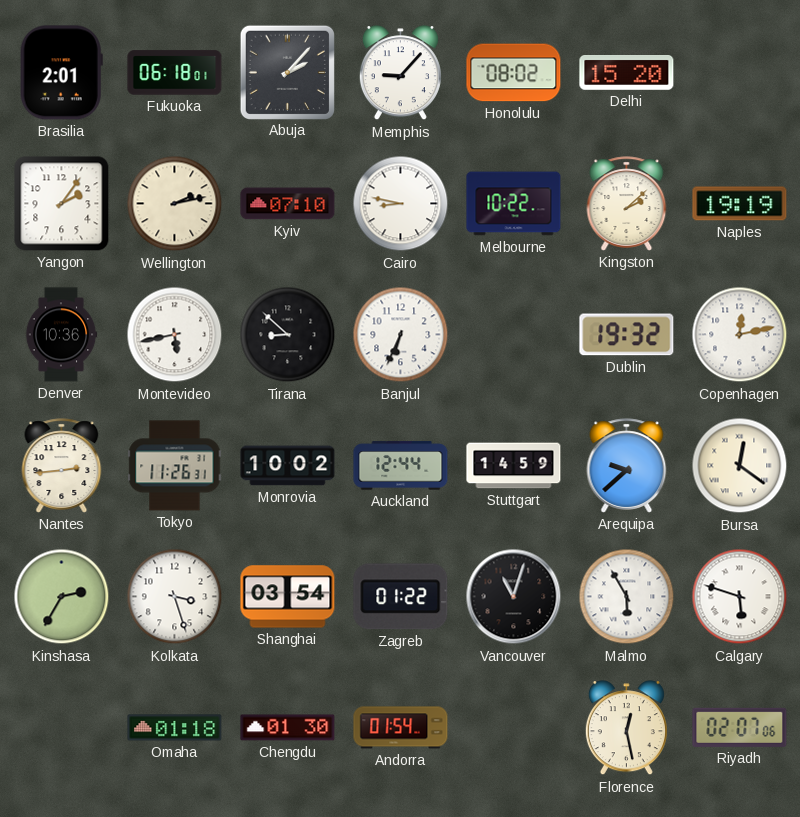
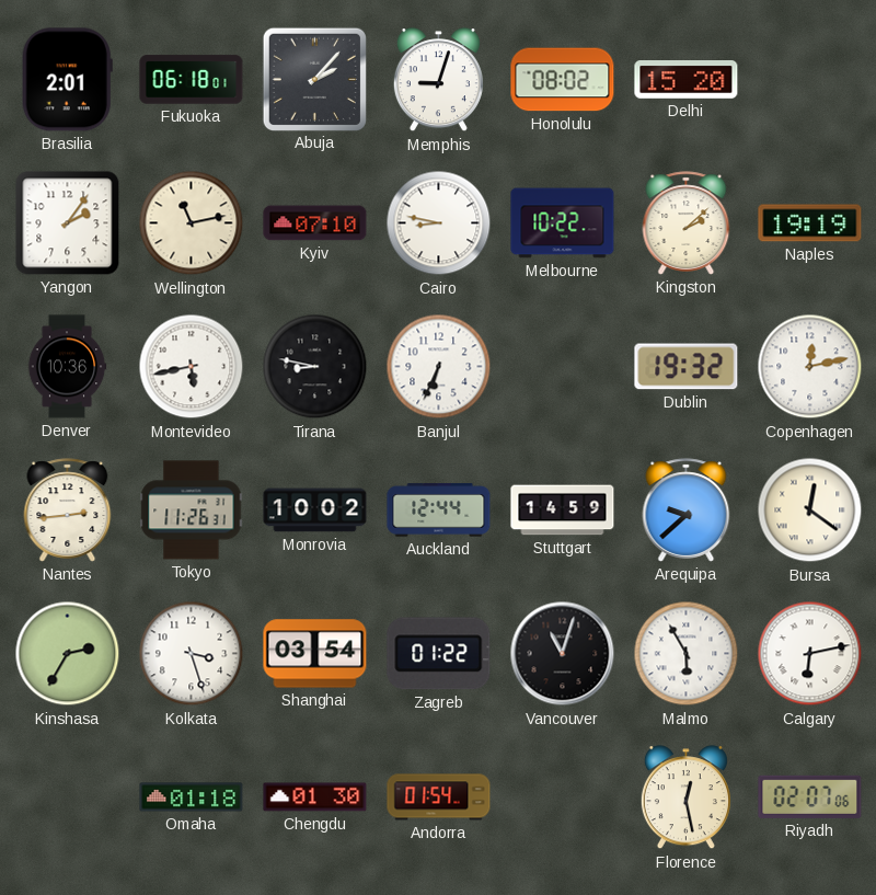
Memphis: 9:07 -> 9:03
Wellington: 2:13 -> 11:13
Tirana: 8:52 -> 8:47
Calgary: 5:48 -> 6:13
